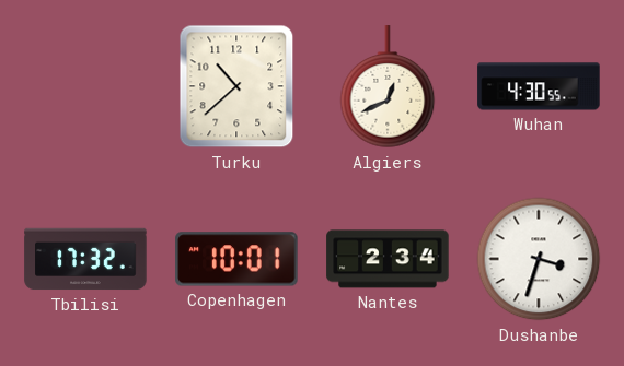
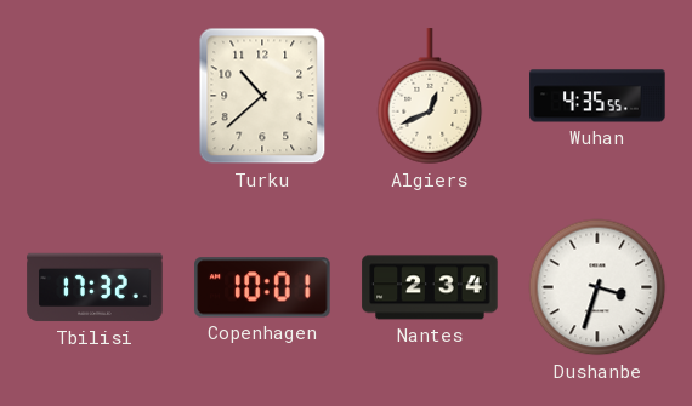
Wuhan: 4:30 -> 4:35
